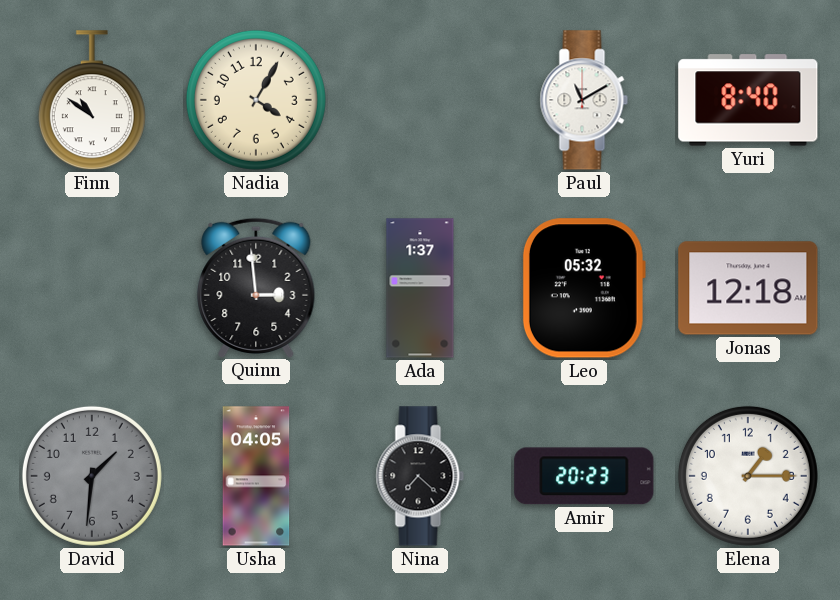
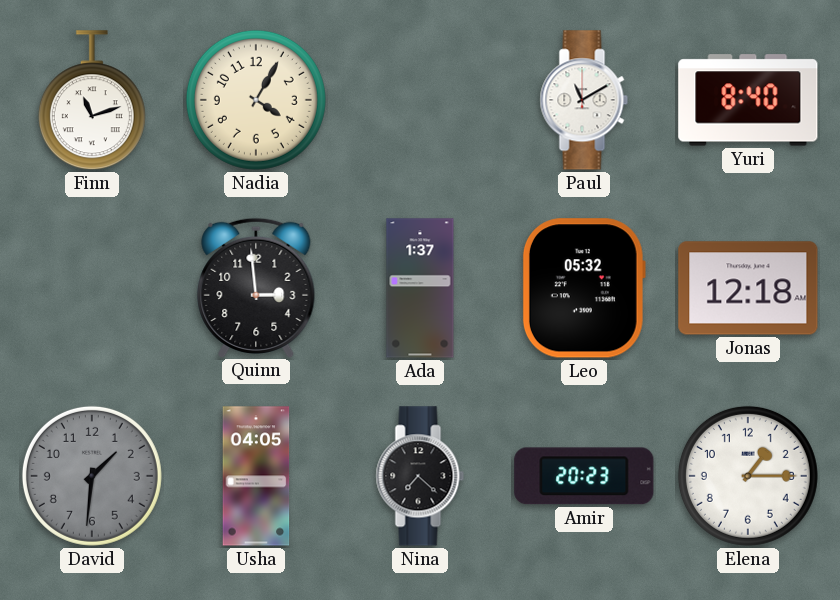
Finn: 10:51 -> 11:12
